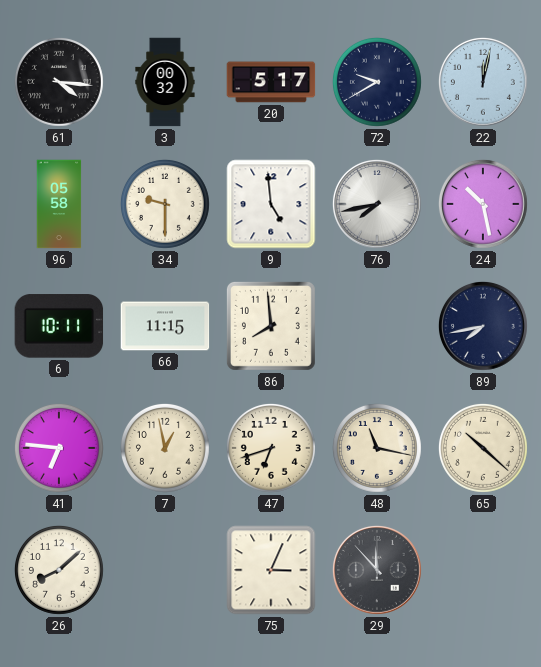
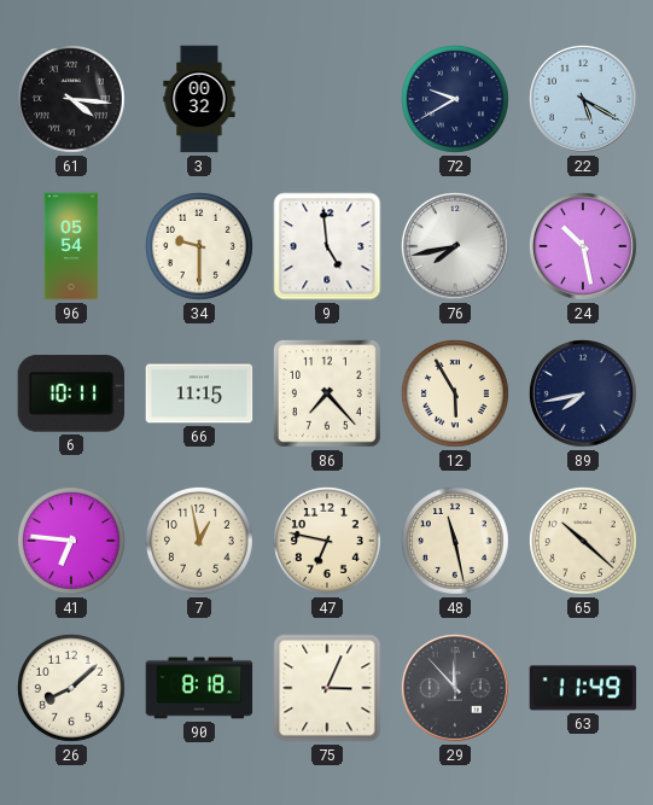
20: 5:17 -> none
22: 12:02 -> 5:20
96: 05:58 -> 05:54
86: 7:59 -> 7:23
12: none -> 5:55
47: 6:42 -> 6:47
48: 11:17 -> 11:28
90: none -> 8:18
63: none -> 11:49
